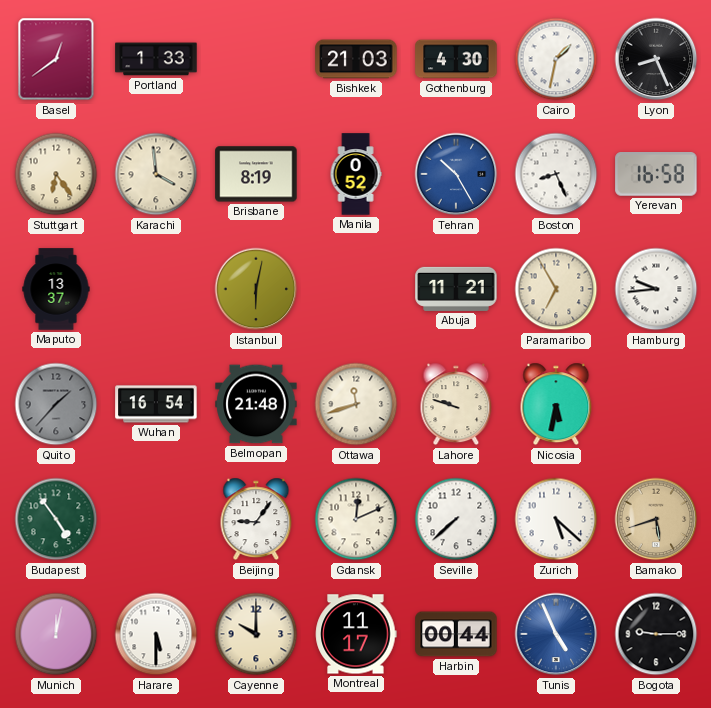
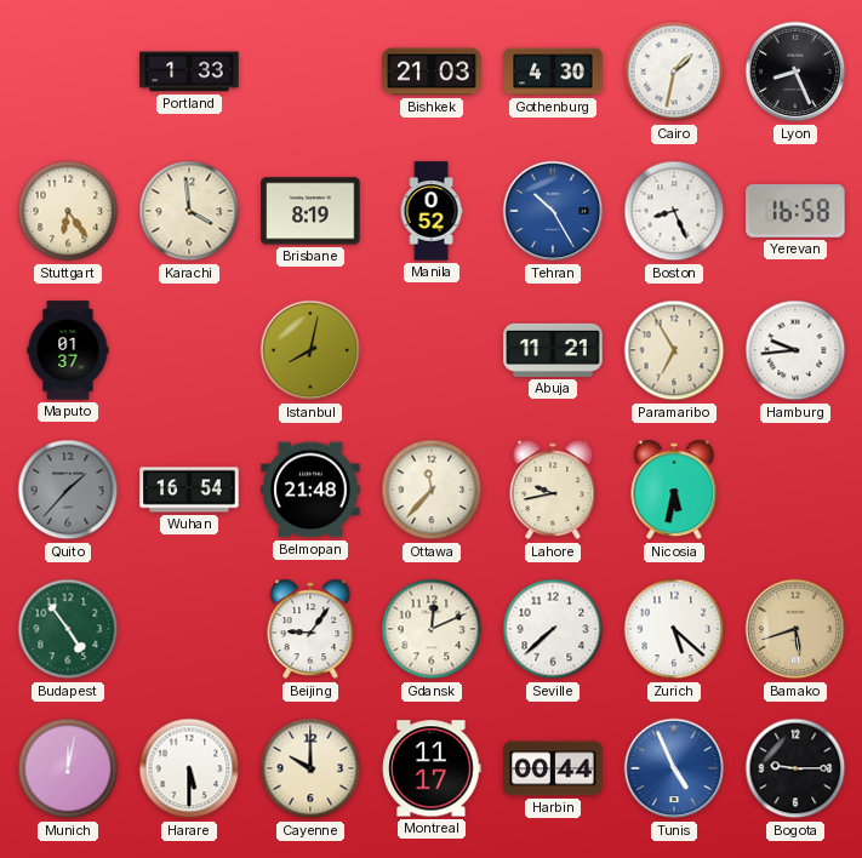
Basel: 12:39 -> none
Maputo: 13:37 -> 01:37
Istanbul: 6:02 -> 8:02
Ottawa: 11:42 -> 11:37
Lahore: 9:48 -> 9:43
